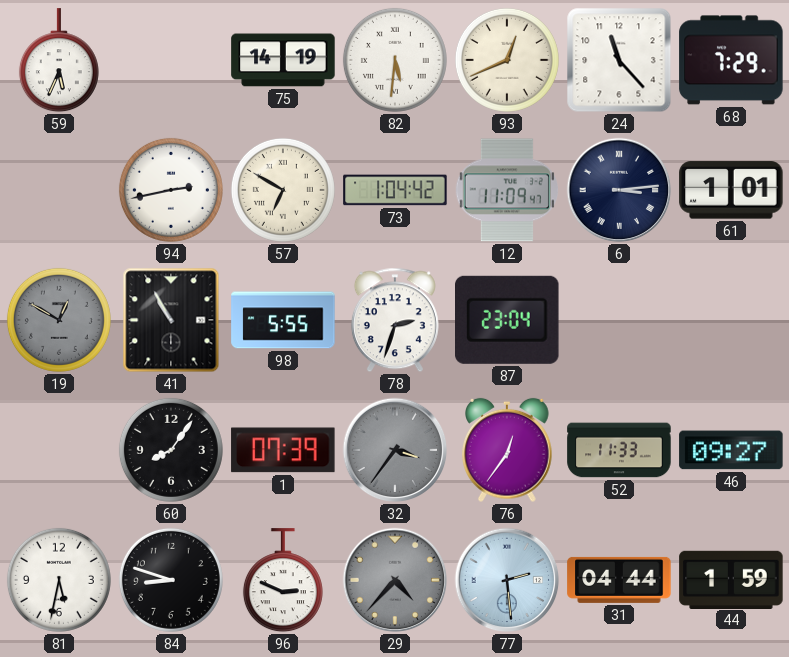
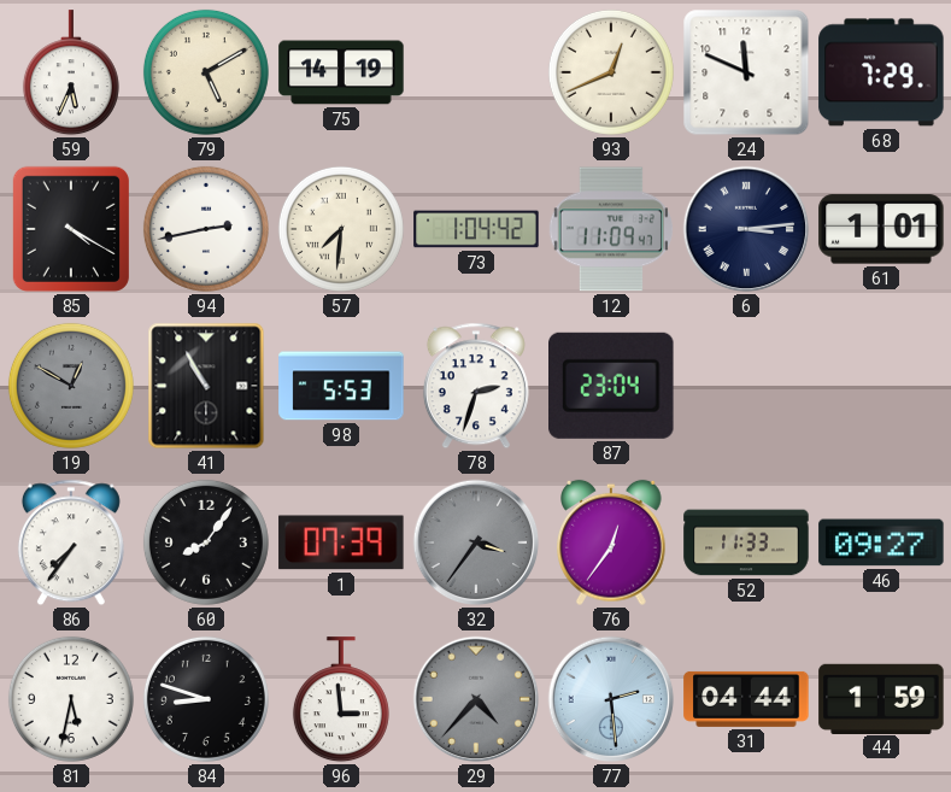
79: none -> 5:10
82: 5:31 -> none
24: 11:23 -> 11:49
85: none -> 4:20
57: 6:50 -> 7:31
98: 5:55 -> 5:53
86: none -> 7:36
96: 2:49 -> 2:59
